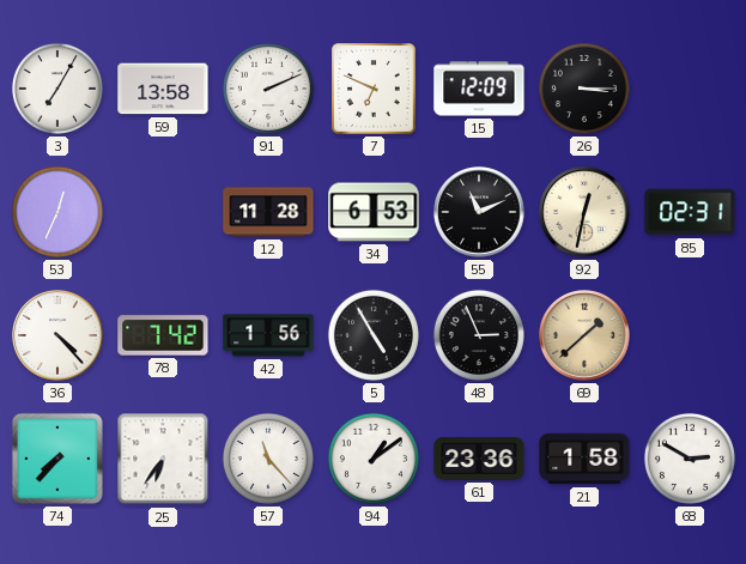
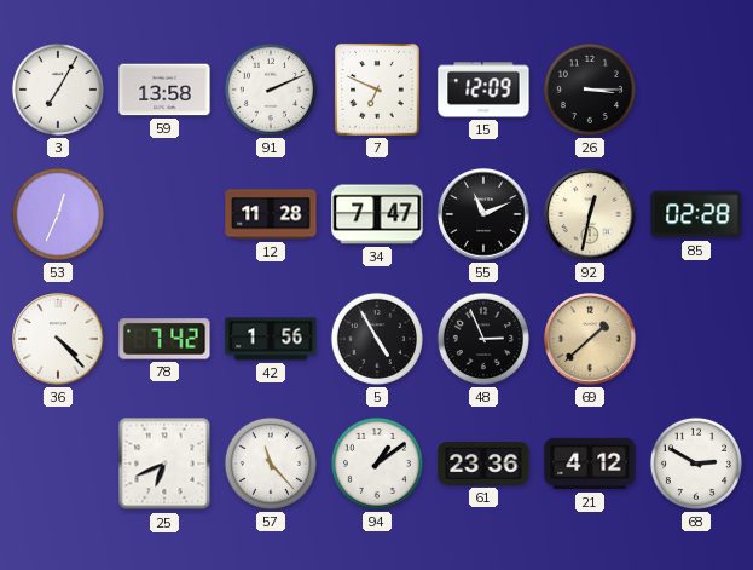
34: 6:53 -> 7:47
85: 02:31 -> 02:28
74: 7:37 -> none
25: 6:36 -> 6:41
21: 1:58 -> 4:12
